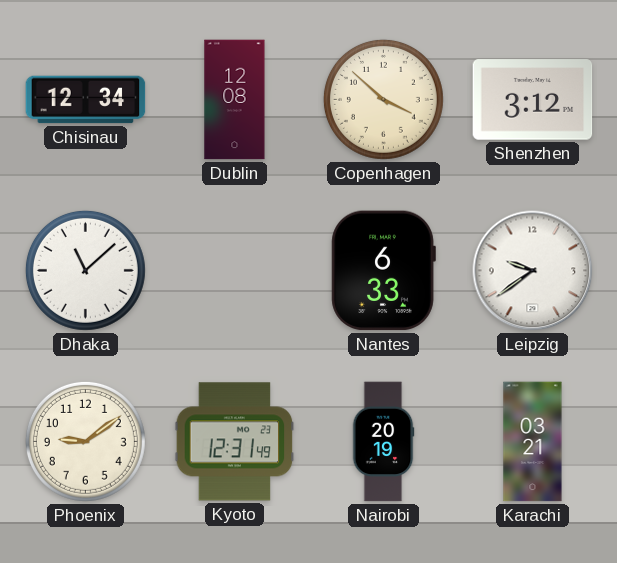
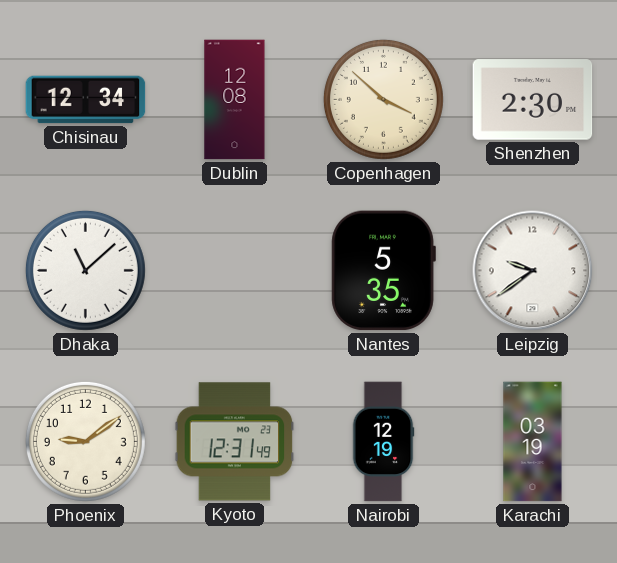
Shenzhen: 3:12 -> 2:30
Nantes: 6:33 -> 5:35
Nairobi: 20:19 -> 12:19
Karachi: 03:21 -> 03:19
